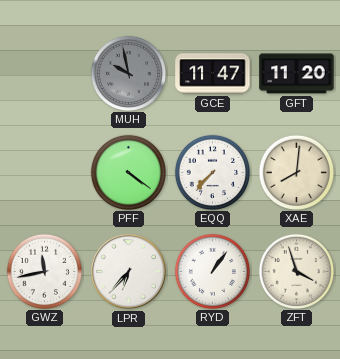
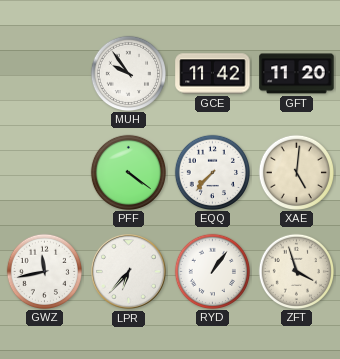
MUH: 9:58 -> 9:54
MUH dial: grey -> white
GCE: 11:47 -> 11:42
XAE: 8:01 -> 5:01
